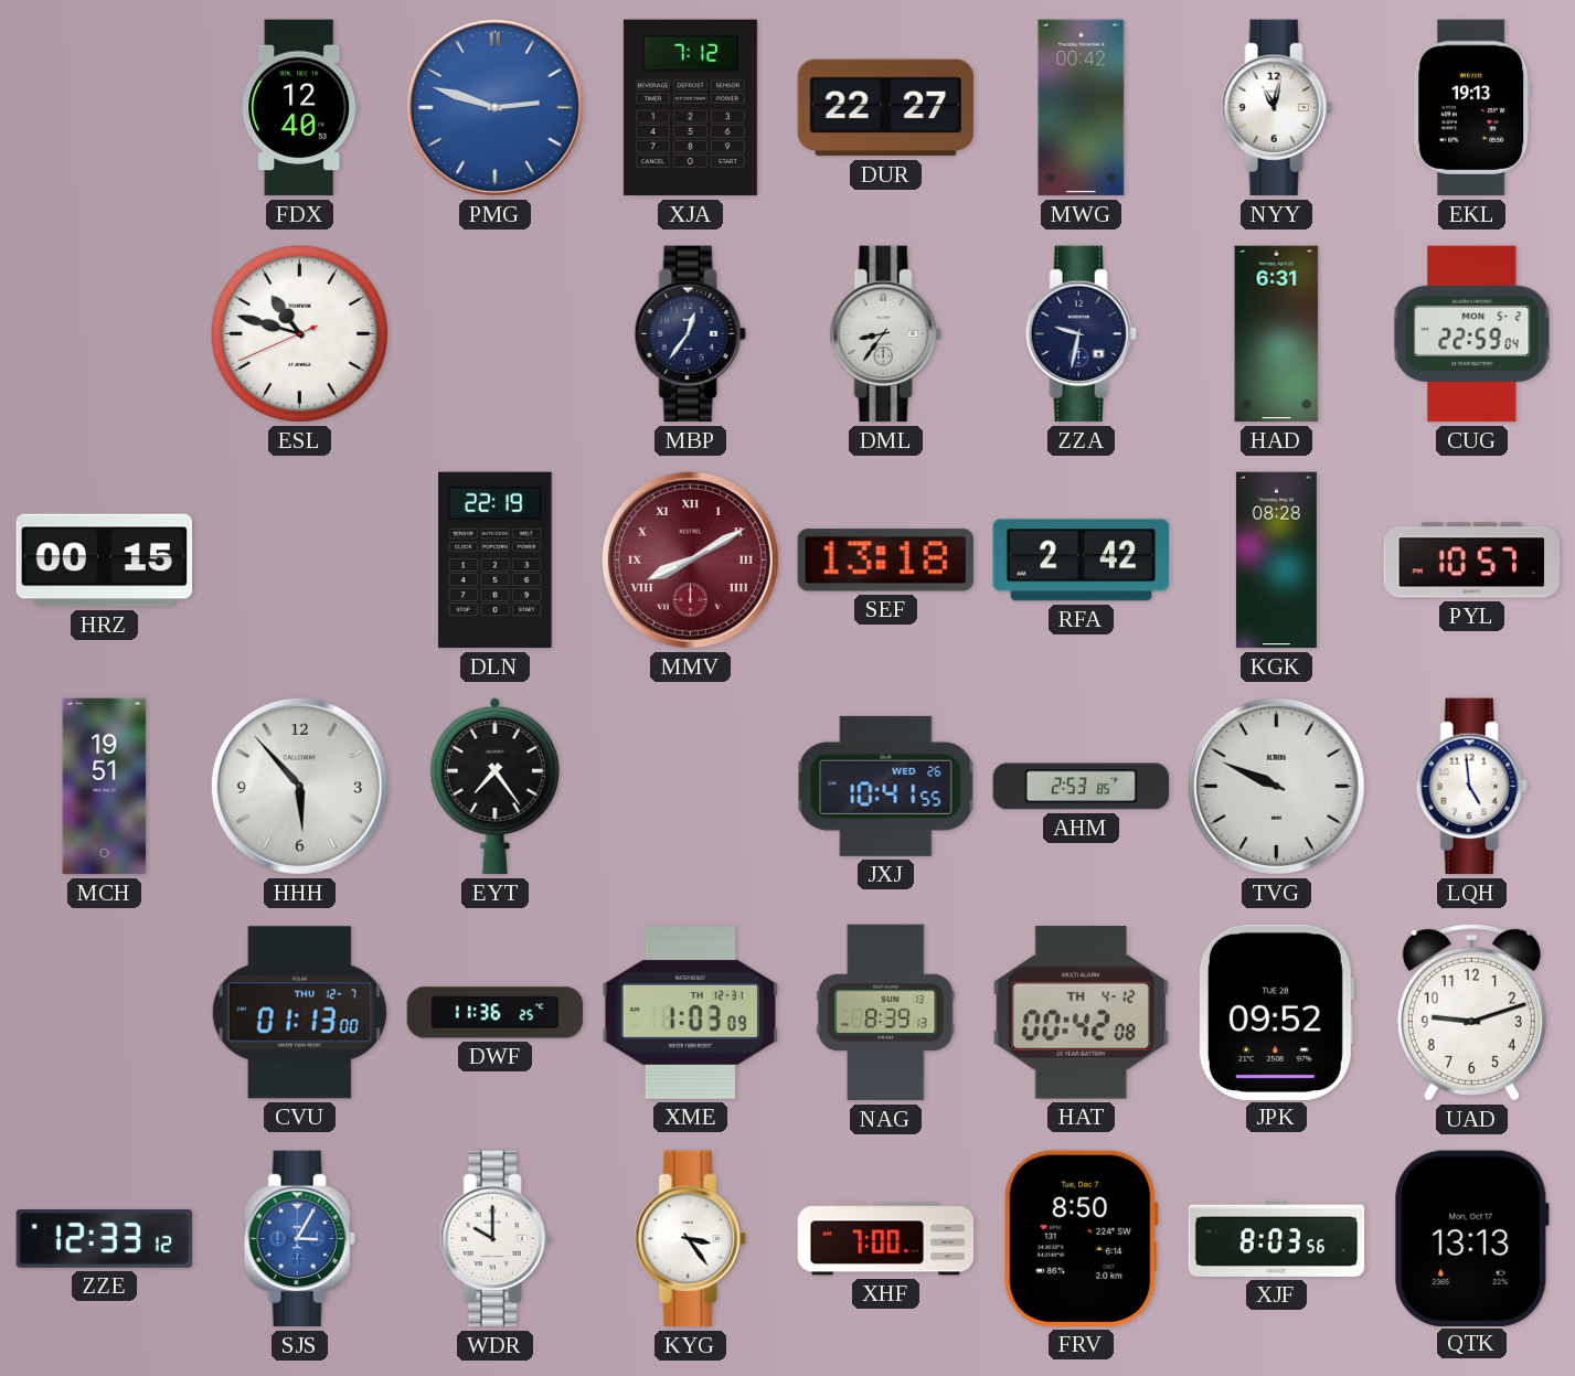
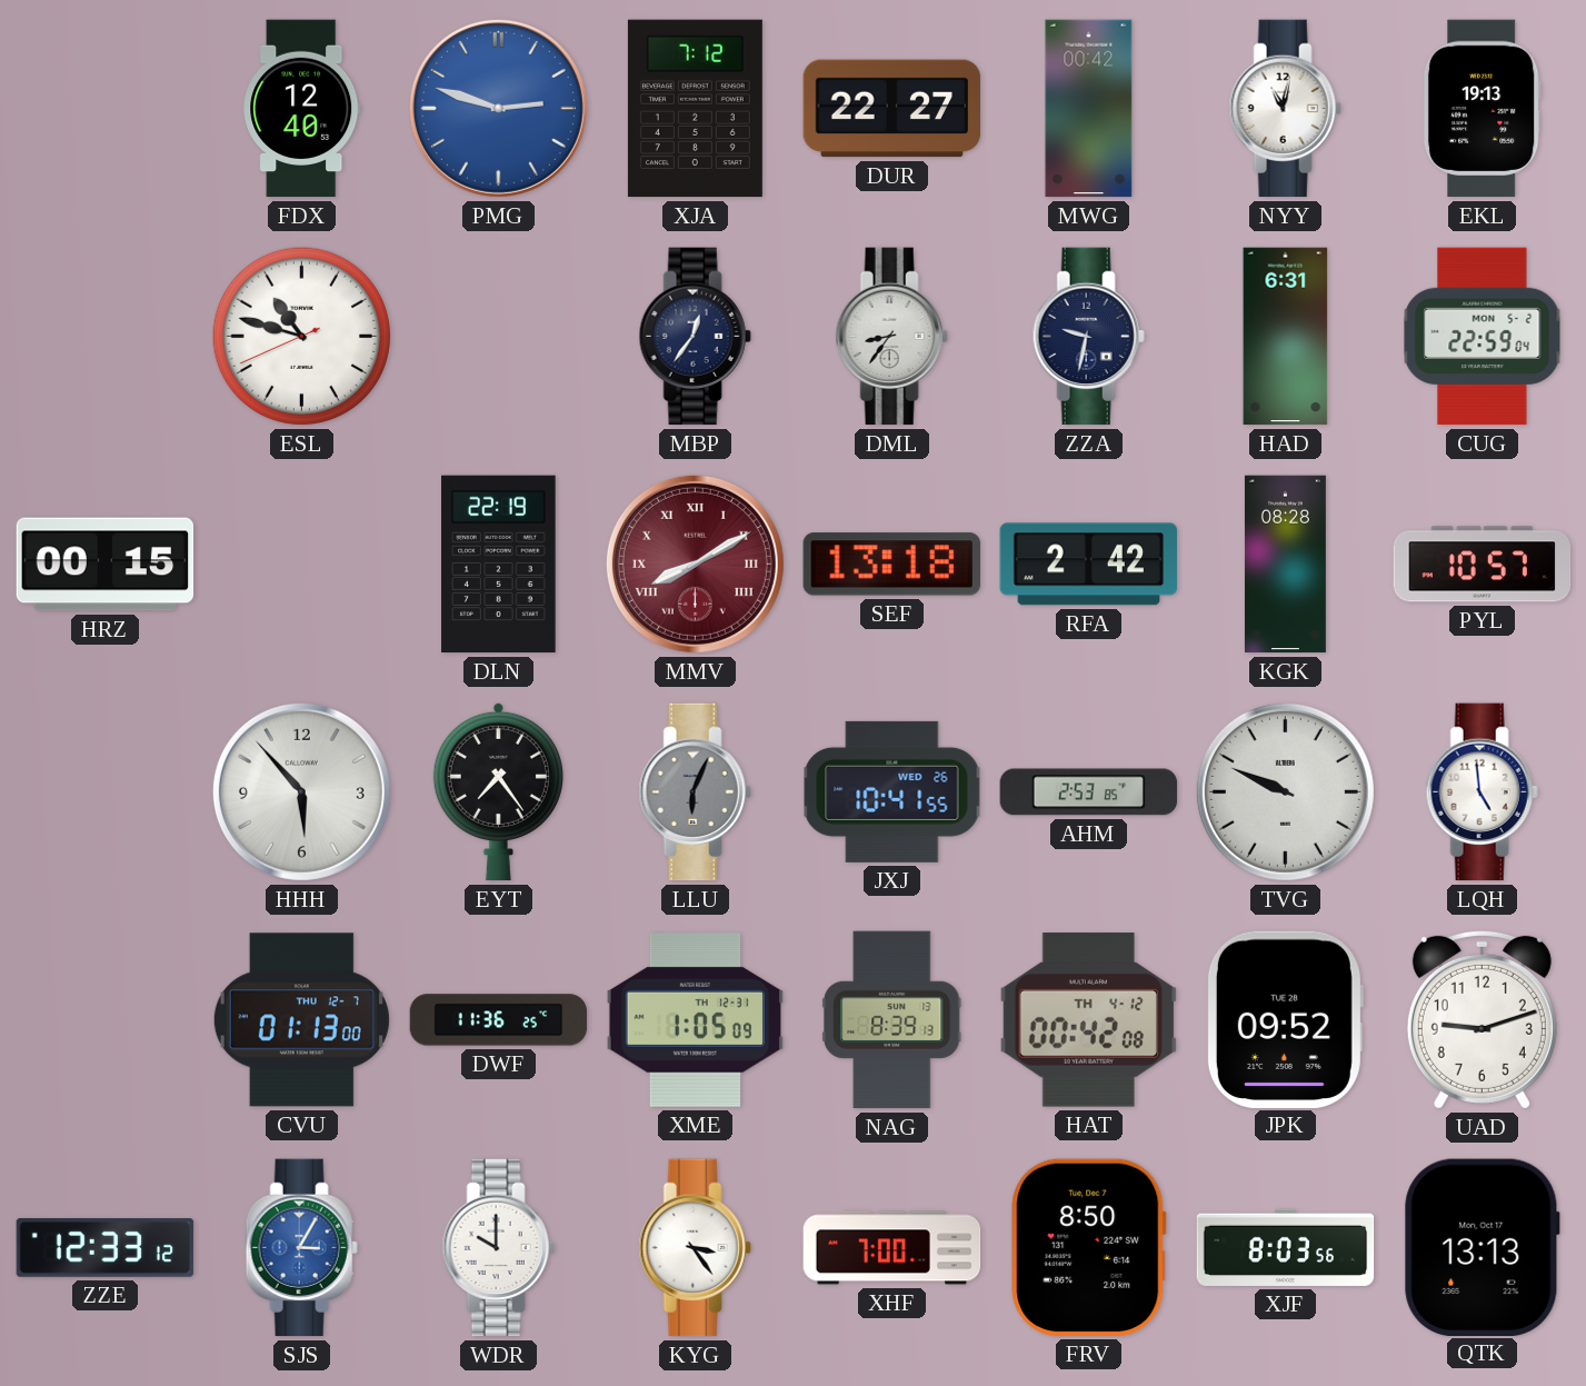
MCH: 19:51 -> none
LLU: none -> 6:04
XME: 1:03 -> 1:05
